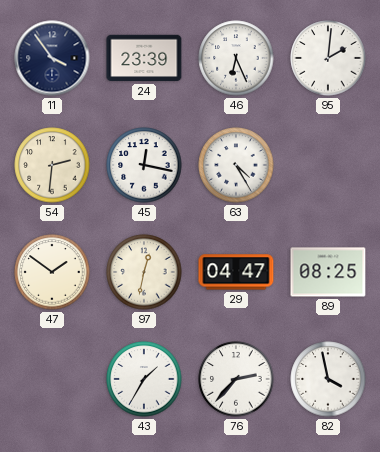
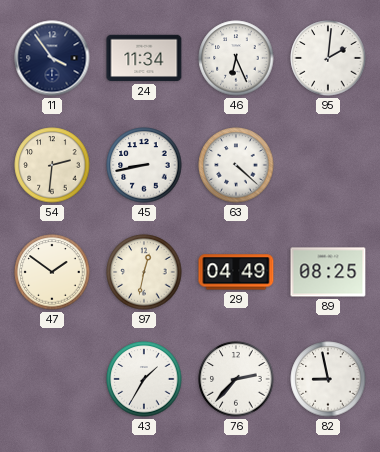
24: 23:39 -> 11:34
45: 12:17 -> 8:43
63: 4:25 -> 4:22
29: 04:47 -> 04:49
82: 3:58 -> 8:58
